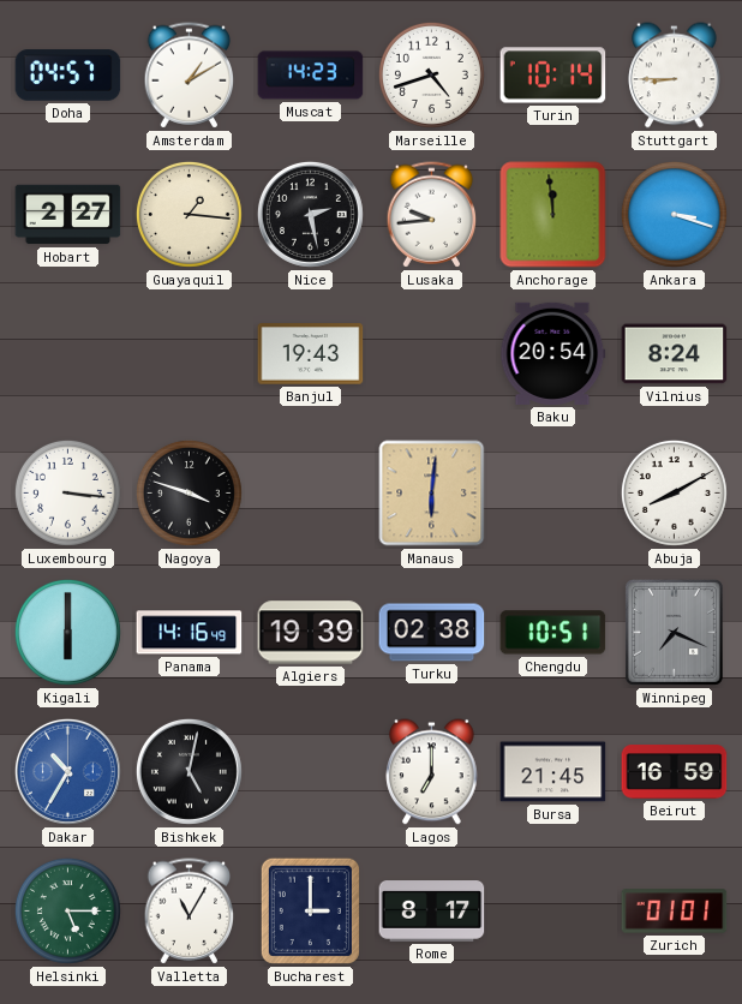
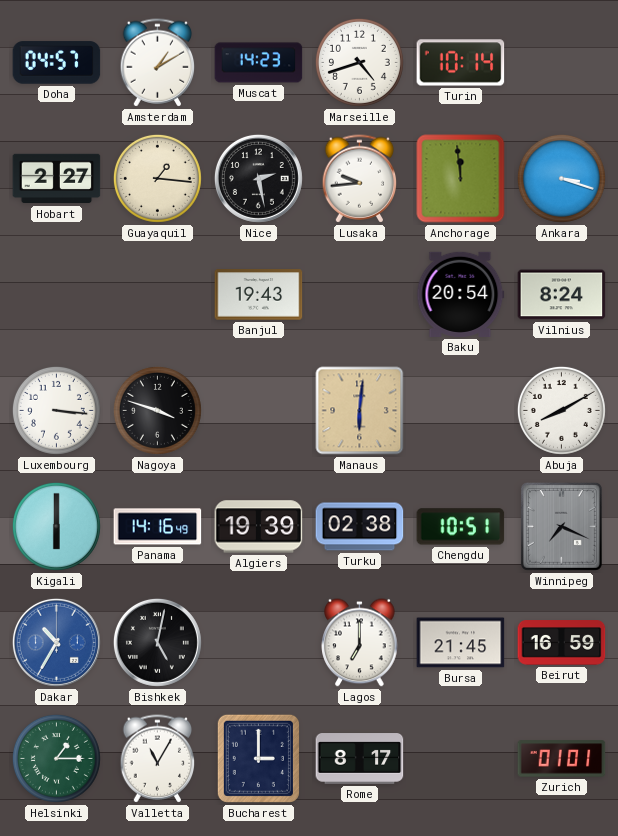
Stuttgart: 8:45 -> none
Helsinki: 5:15 -> 1:15
